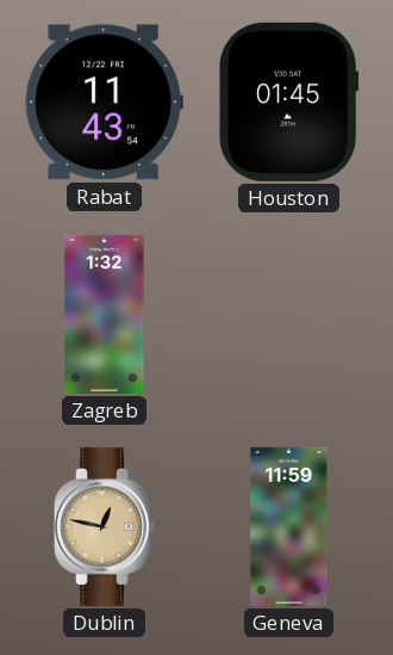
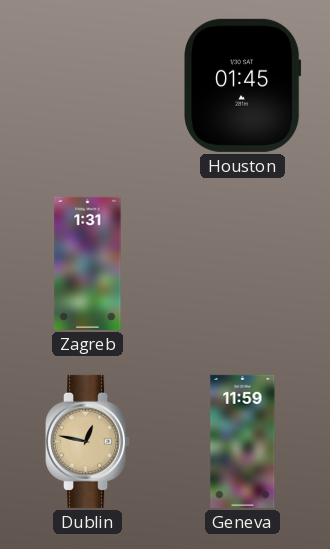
Rabat: 11:43 -> none
Zagreb: 1:32 -> 1:31
